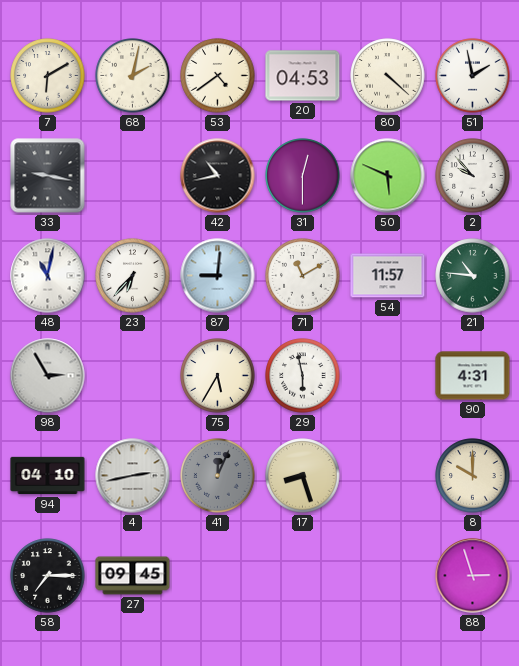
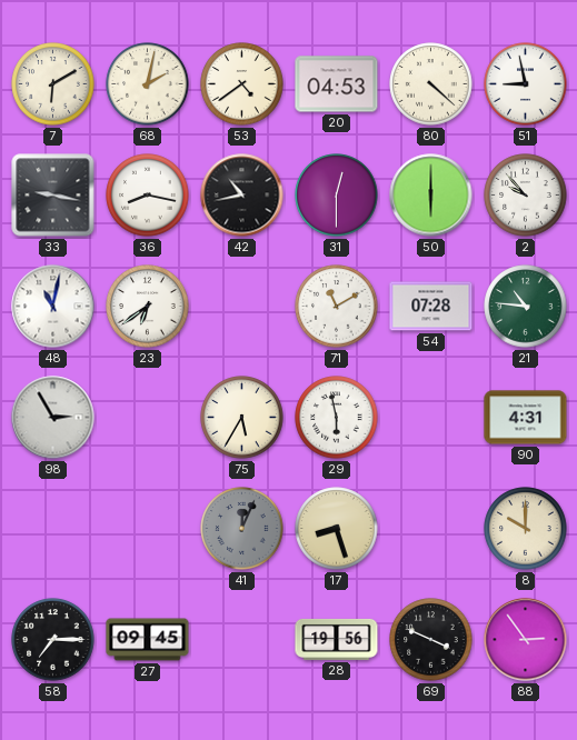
51: 1:58 -> 8:58
36: none -> 8:17
50: 5:49 -> 6:00
23: 6:37 -> 6:39
87: 9:01 -> none
54: 11:57 -> 07:28
94: 04:10 -> none
4: 2:43 -> none
28: none -> 19:56
69: none -> 3:49
88: 2:57 -> 2:54
